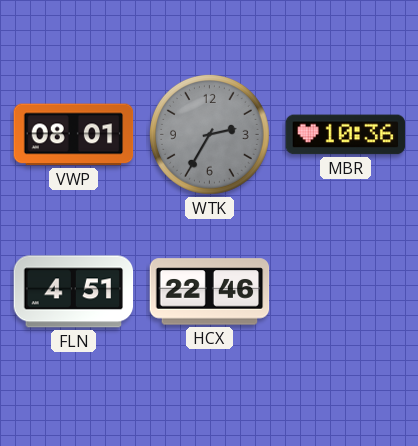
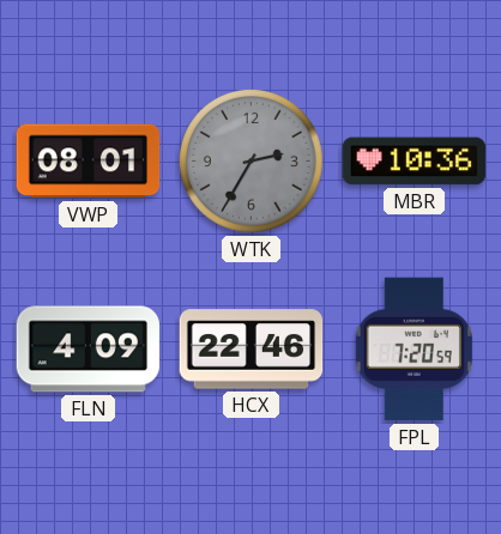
FLN: 4:51 -> 4:09
FPL: none -> 7:20
